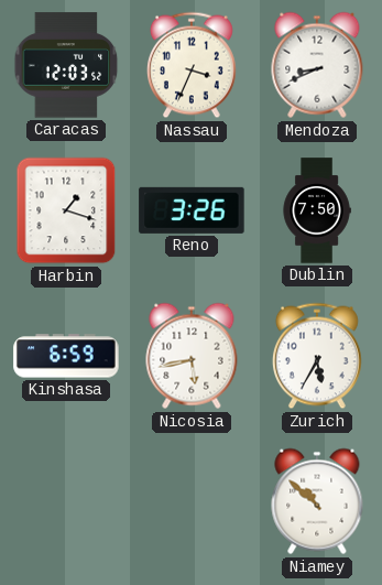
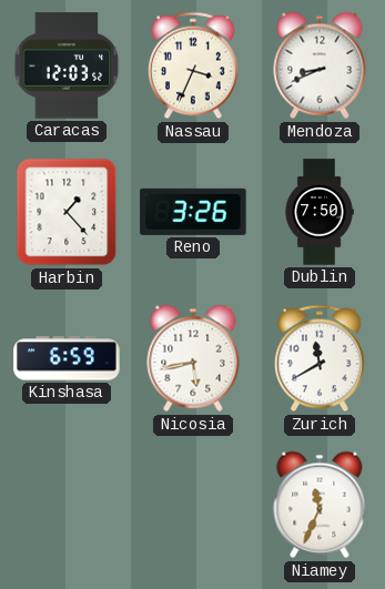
Harbin: 1:18 -> 1:23
Zurich: 5:35 -> 11:40
Niamey: 10:52 -> 11:34
